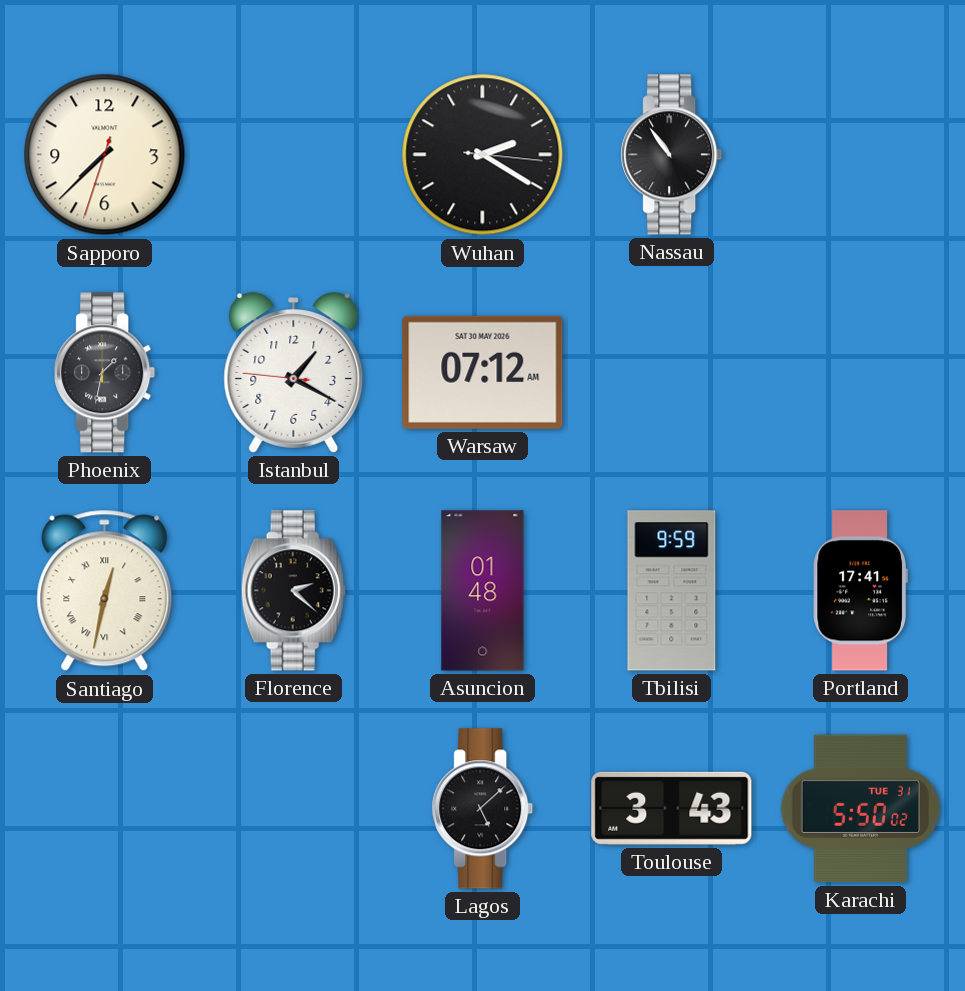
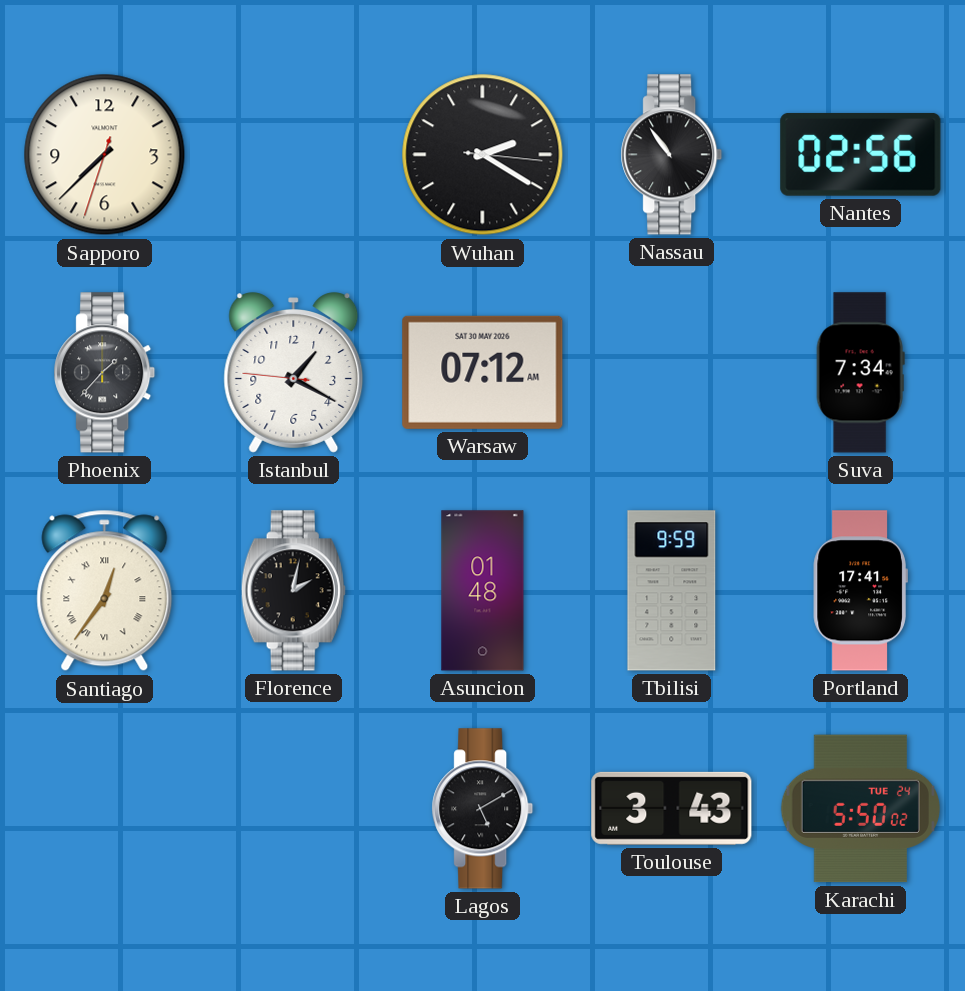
Nantes: none -> 02:56
Phoenix: 1:32 -> 1:37
Suva: none -> 7:34
Santiago: 12:32 -> 12:36
Florence: 2:22 -> 2:02
Lagos: 5:08 -> 5:10
Karachi date: TUE 31 -> TUE 24
